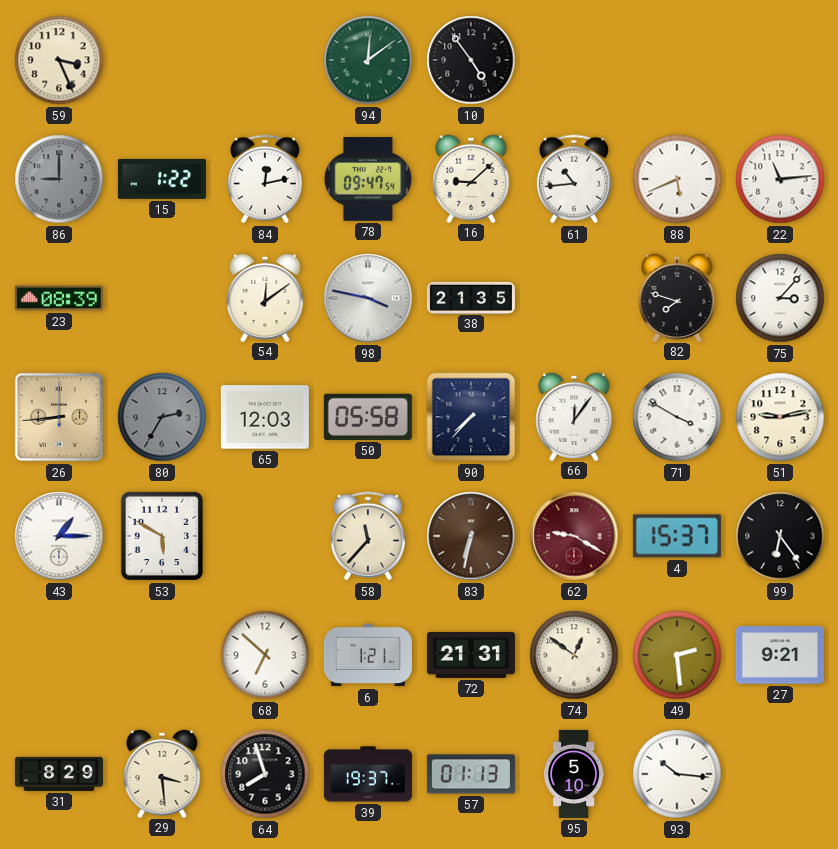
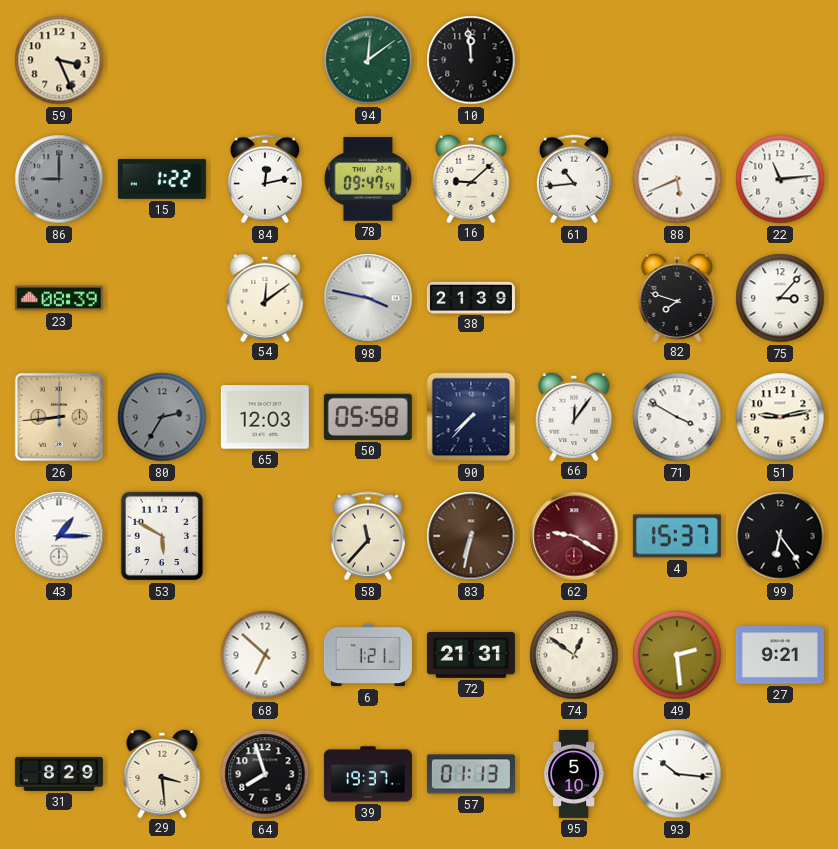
10: 4:54 -> 11:59
38: 21:35 -> 21:39
